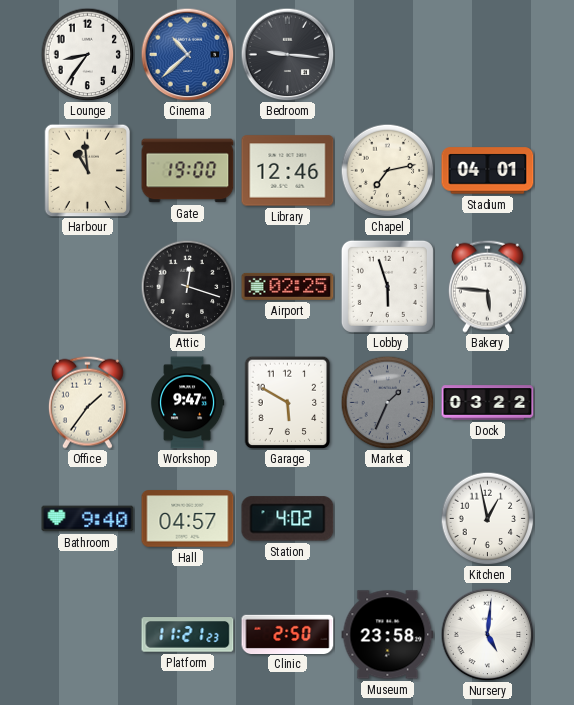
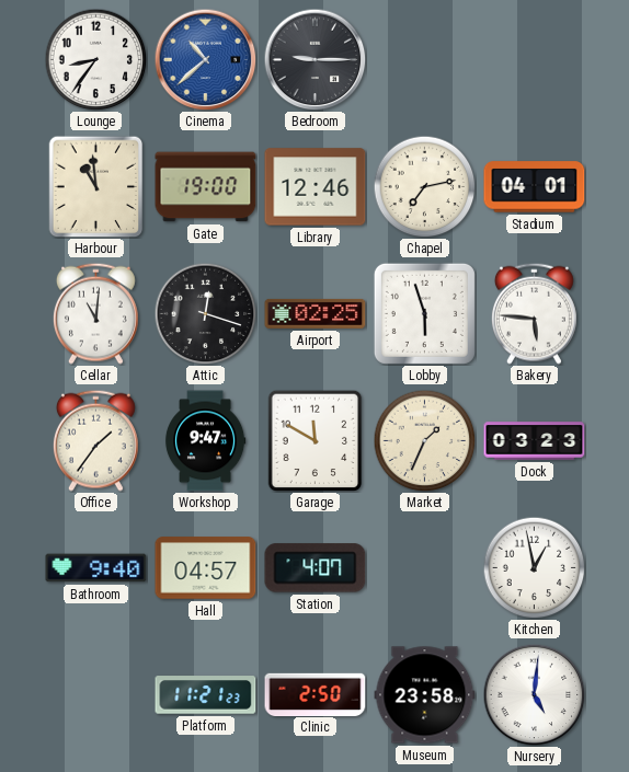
Bedroom: 9:16 -> 9:15
Cellar: none -> 11:01
Garage: 5:50 -> 11:50
Market dial: grey -> cream
Dock: 03:22 -> 03:23
Station: 4:02 -> 4:07
